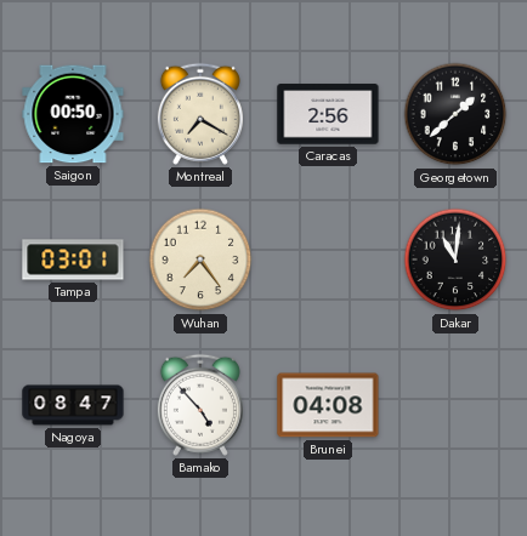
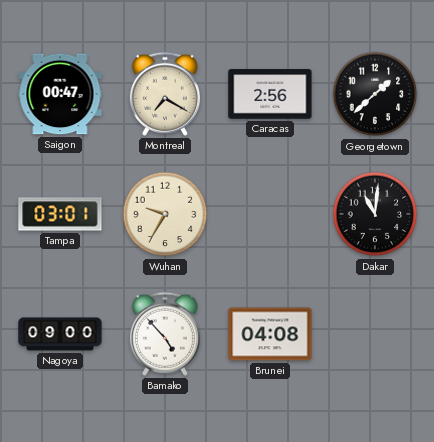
Saigon: 00:50 -> 00:47
Wuhan: 7:24 -> 9:35
Nagoya: 08:47 -> 09:00
